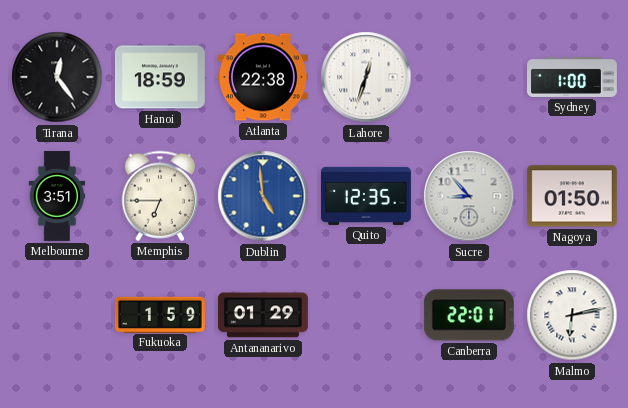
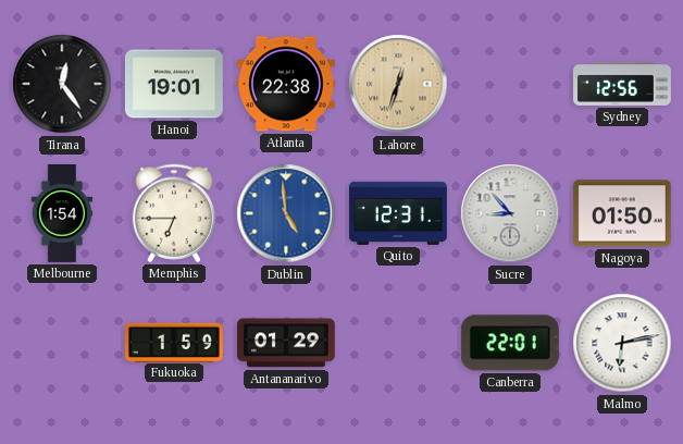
Hanoi: 18:59 -> 19:01
Lahore dial: white -> champagne
Sydney: 1:00 -> 12:56
Melbourne: 3:51 -> 1:54
Quito: 12:35 -> 12:31
